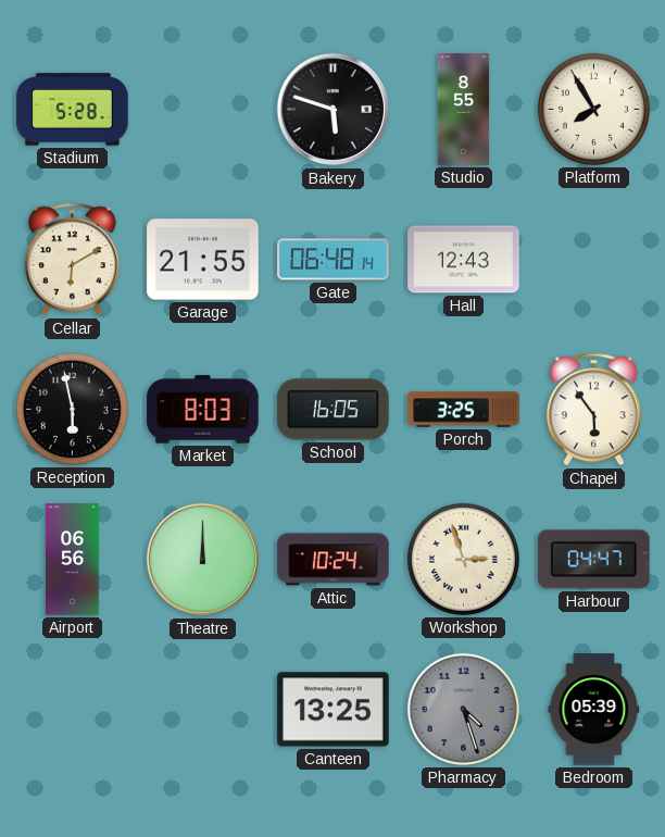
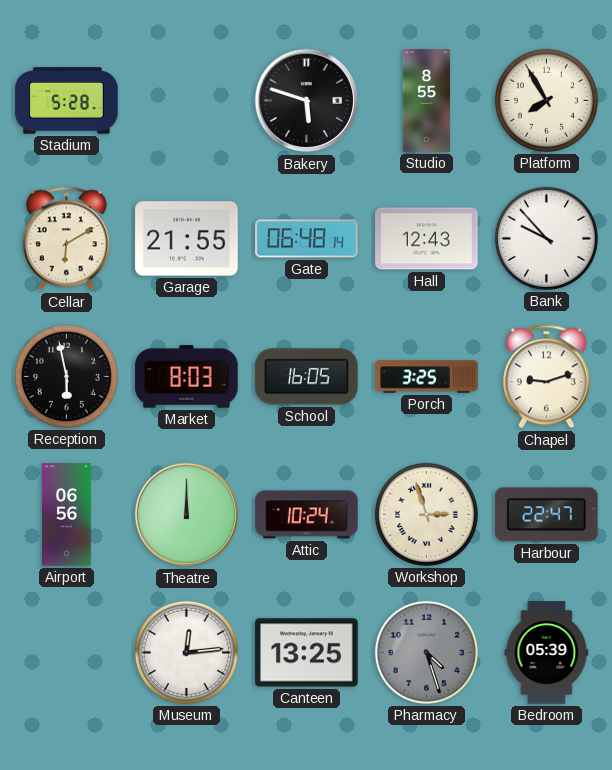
Bank: none -> 9:53
Chapel: 5:54 -> 9:12
Harbour: 04:47 -> 22:47
Museum: none -> 12:14
